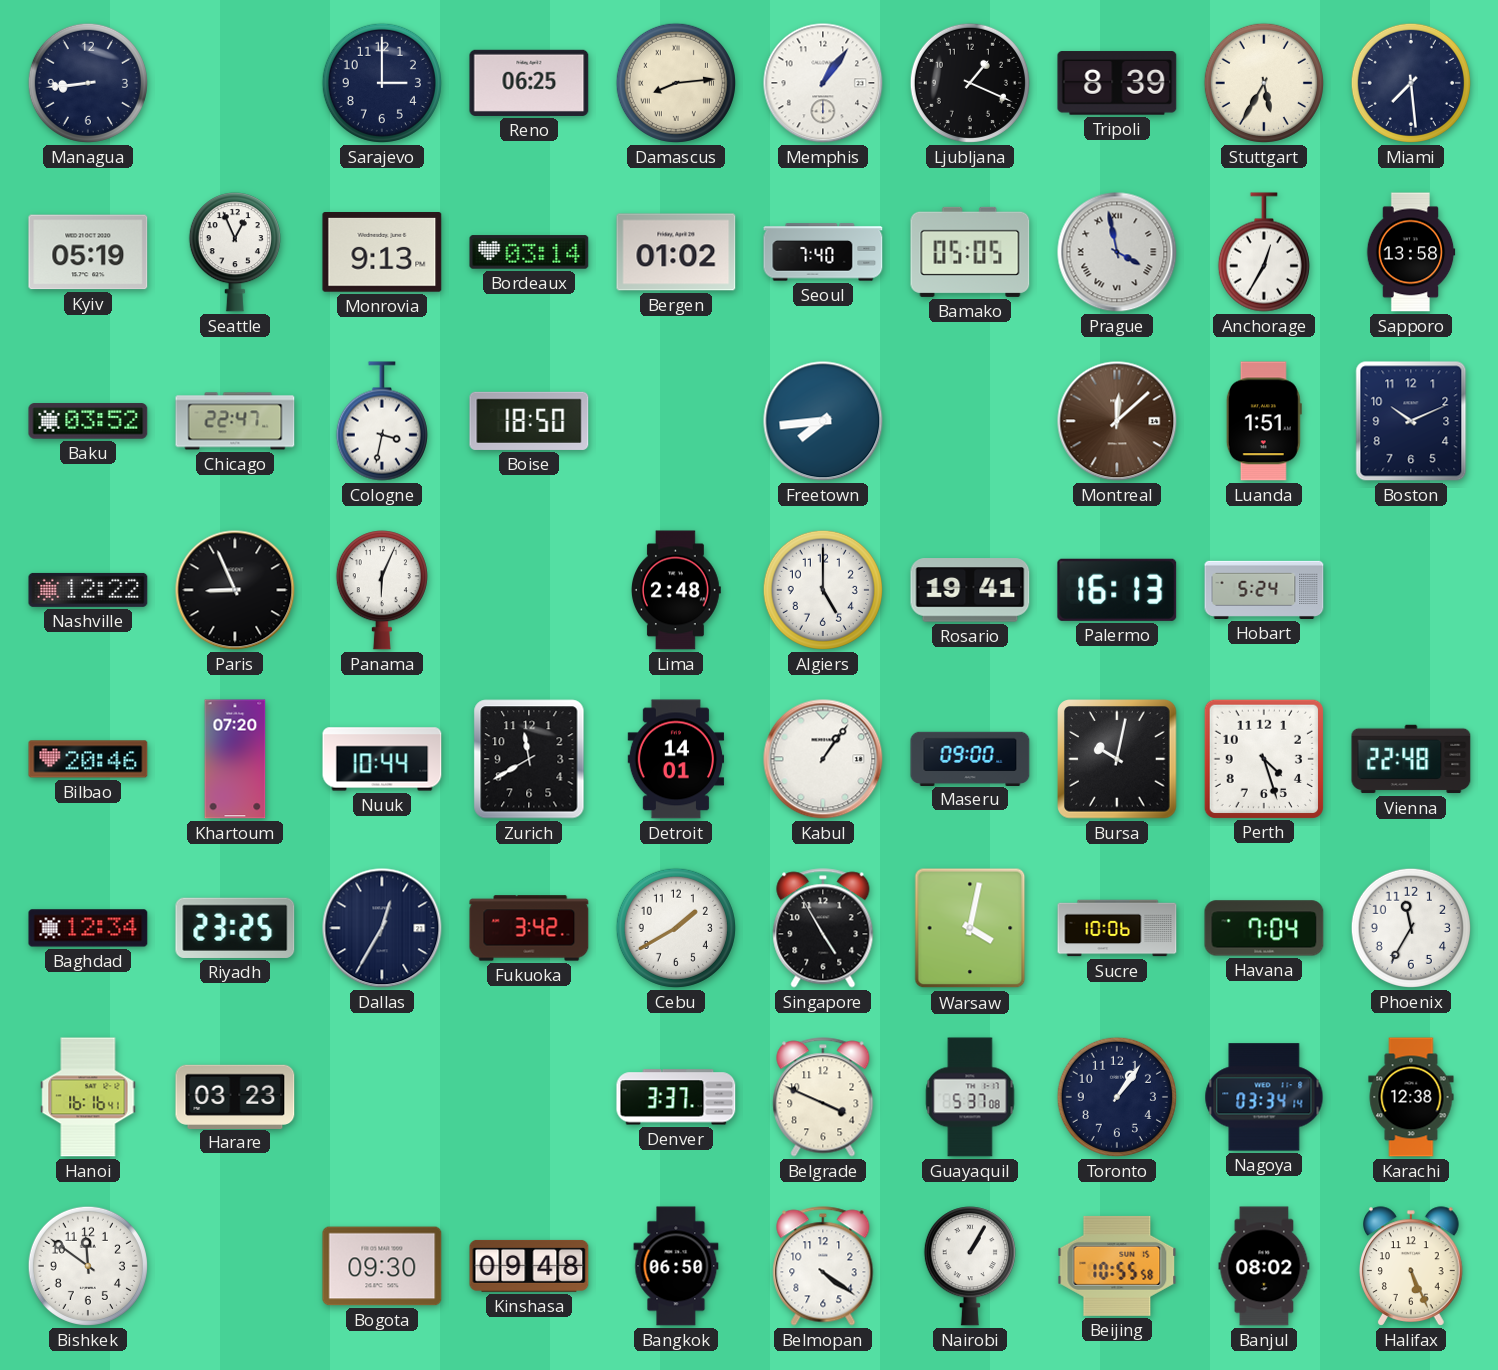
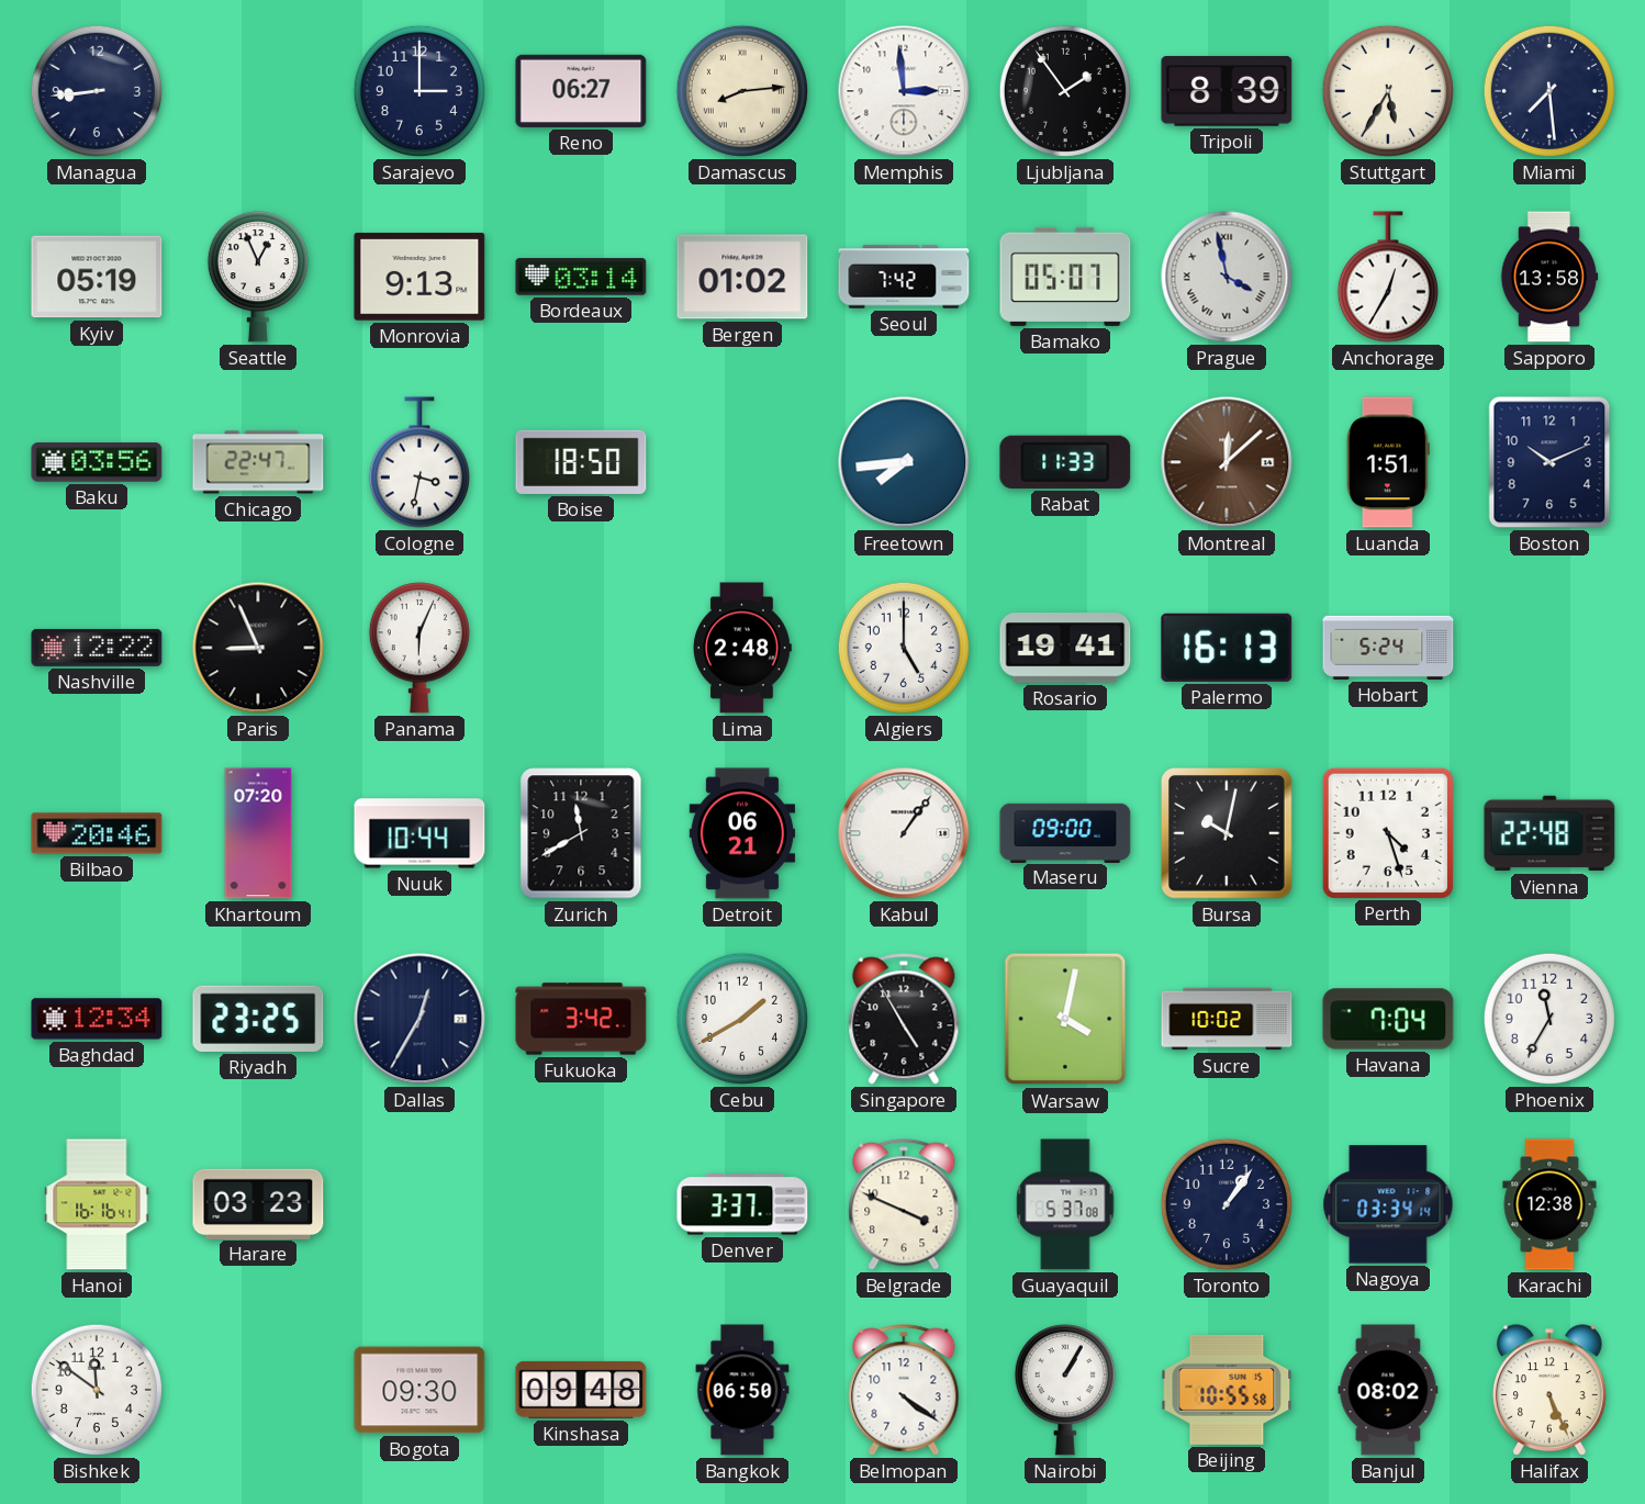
Reno: 06:25 -> 06:27
Memphis: 1:06 -> 2:59
Ljubljana: 1:19 -> 1:54
Seoul: 7:40 -> 7:42
Bamako: 05:05 -> 05:07
Baku: 03:52 -> 03:56
Rabat: none -> 11:33
Detroit: 14:01 -> 06:21
Sucre: 10:06 -> 10:02
